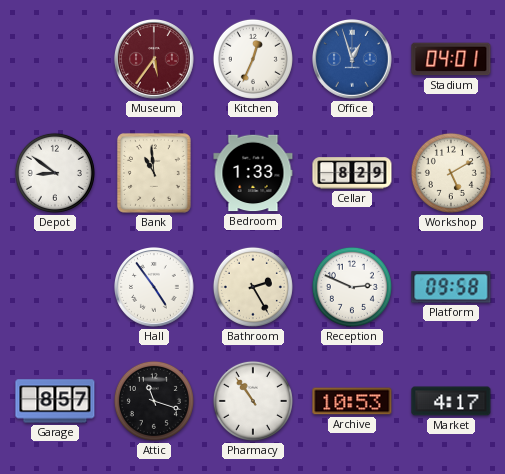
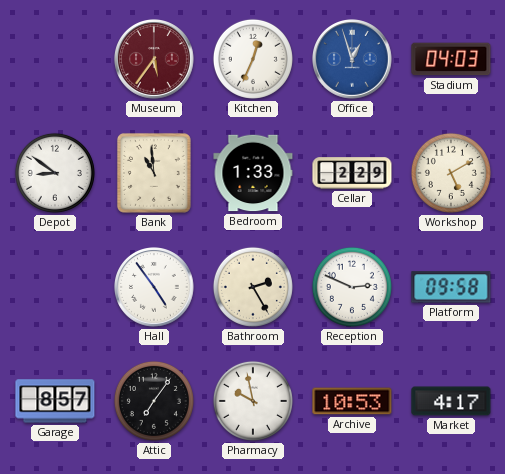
Stadium: 04:01 -> 04:03
Cellar: 8:29 -> 2:29
Attic: 11:18 -> 7:06
Pharmacy: 10:54 -> 9:58
